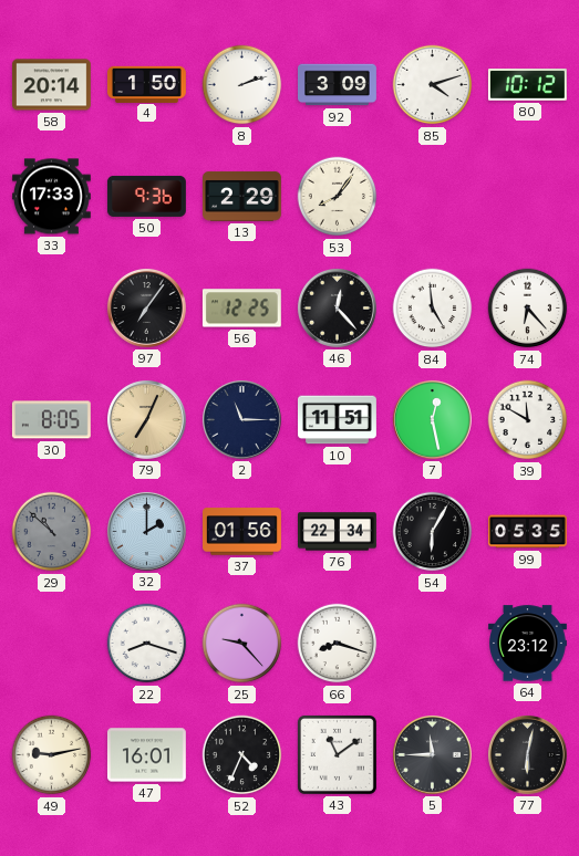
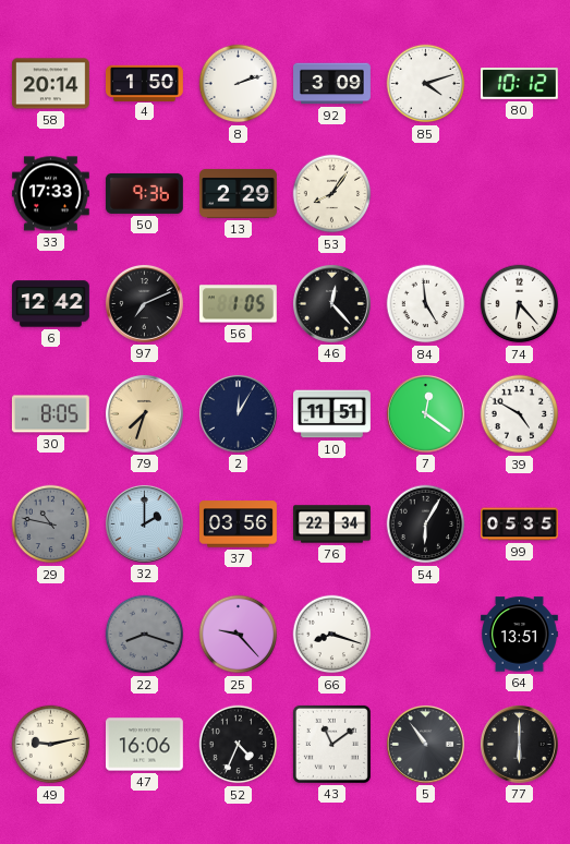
6: none -> 12:42
97: 7:06 -> 7:11
56: 12:25 -> 1:05
79: 7:04 -> 7:33
2: 11:15 -> 12:05
7: 12:28 -> 12:21
39: 11:50 -> 4:50
29: 10:52 -> 10:47
37: 01:56 -> 03:56
22 dial: white -> grey
64: 23:12 -> 13:51
47: 16:01 -> 16:06
5: 11:45 -> 10:54
77: 6:02 -> 6:00
